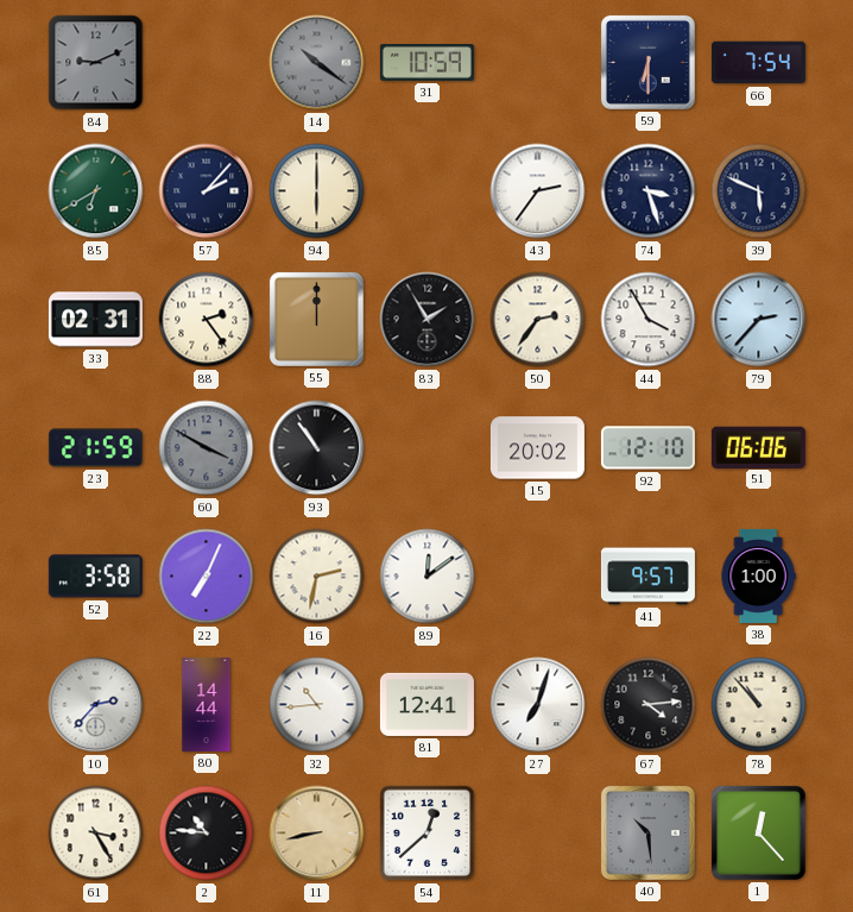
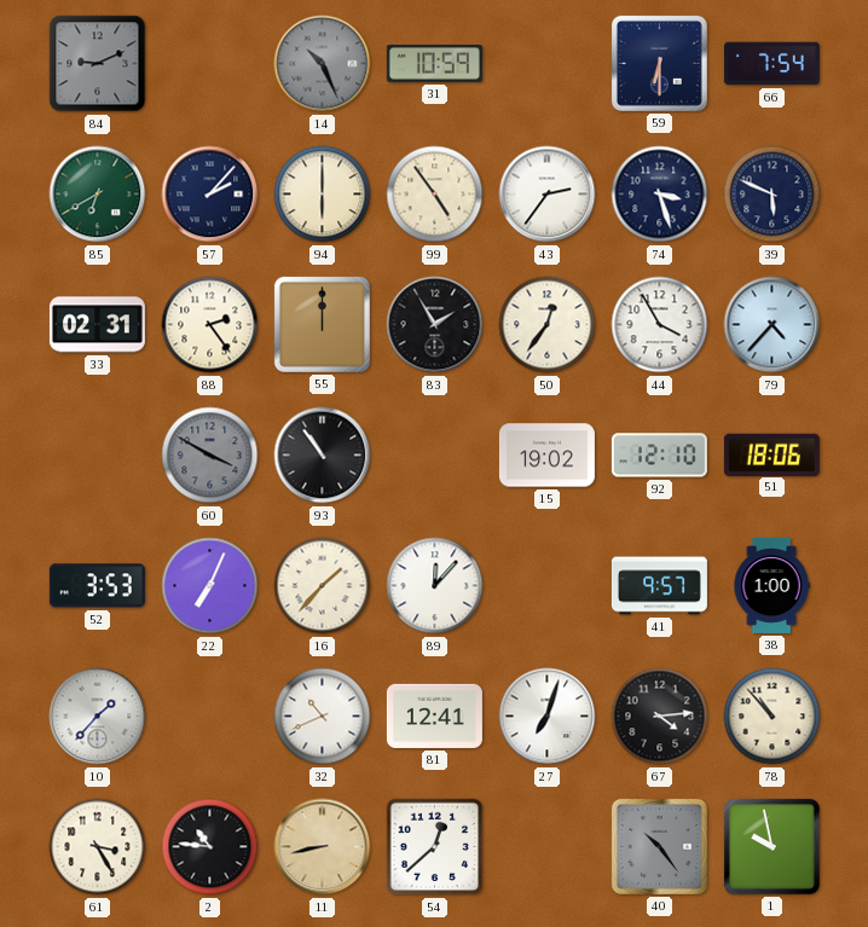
14: 10:21 -> 10:26
99: none -> 4:54
50: 2:36 -> 12:36
79: 2:37 -> 4:37
23: 21:59 -> none
15: 20:02 -> 19:02
51: 06:06 -> 18:06
52: 3:58 -> 3:53
16: 2:32 -> 1:37
89: 12:09 -> 12:07
10: 2:37 -> 1:37
80: 14:44 -> none
32: 10:44 -> 10:41
40: 10:29 -> 10:24
1: 12:23 -> 9:58
